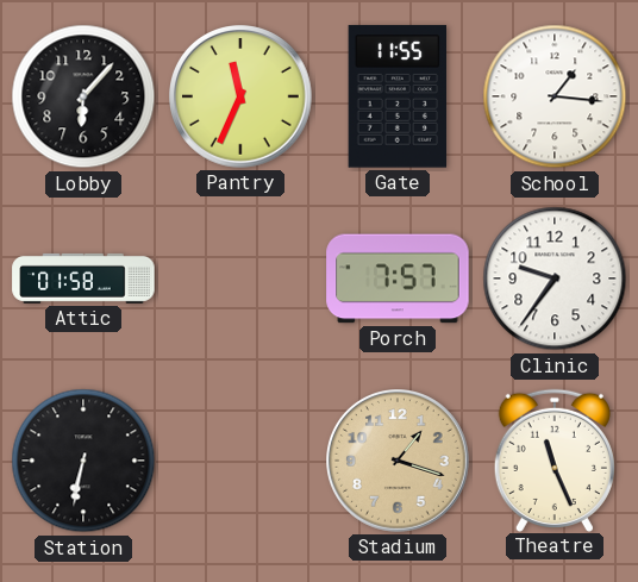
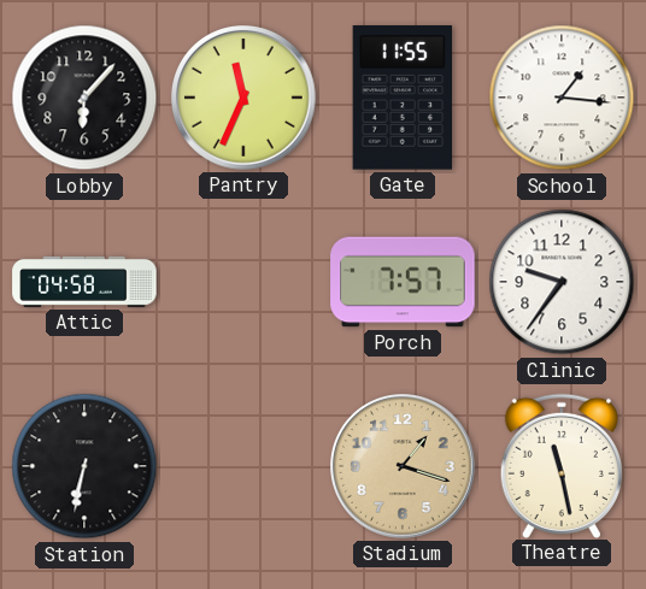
Attic: 01:58 -> 04:58
Theatre: 11:26 -> 11:28
